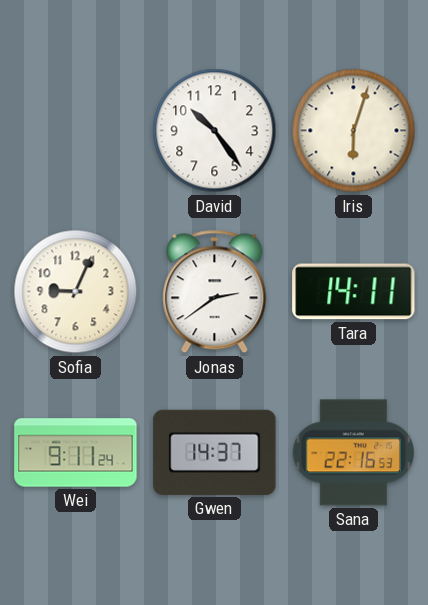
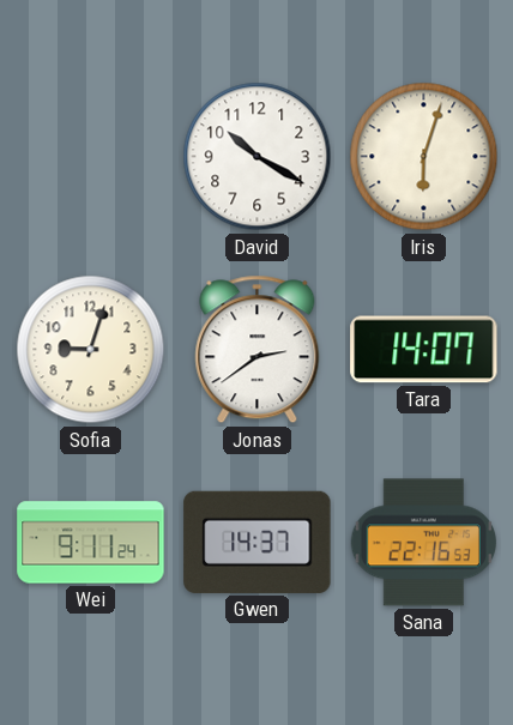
David: 10:24 -> 10:20
Sofia: 9:04 -> 9:03
Tara: 14:11 -> 14:07
